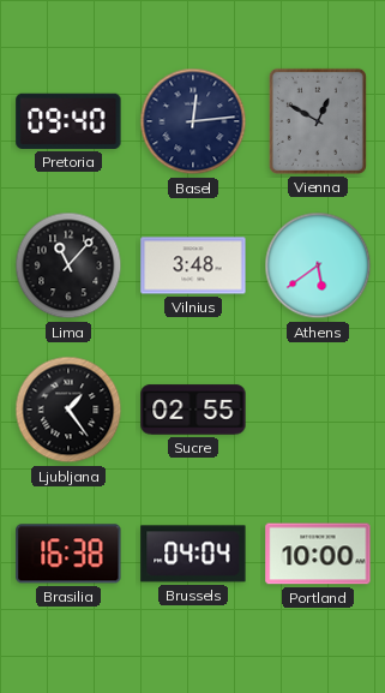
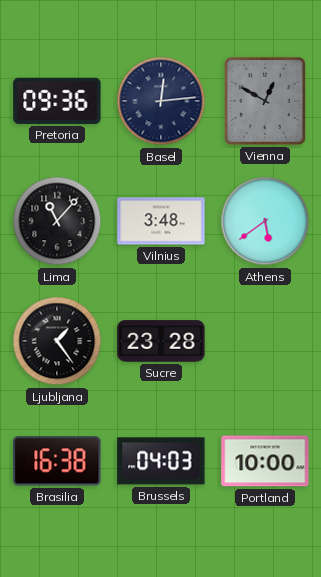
Pretoria: 09:40 -> 09:36
Sucre: 02:55 -> 23:28
Brussels: 04:04 -> 04:03
